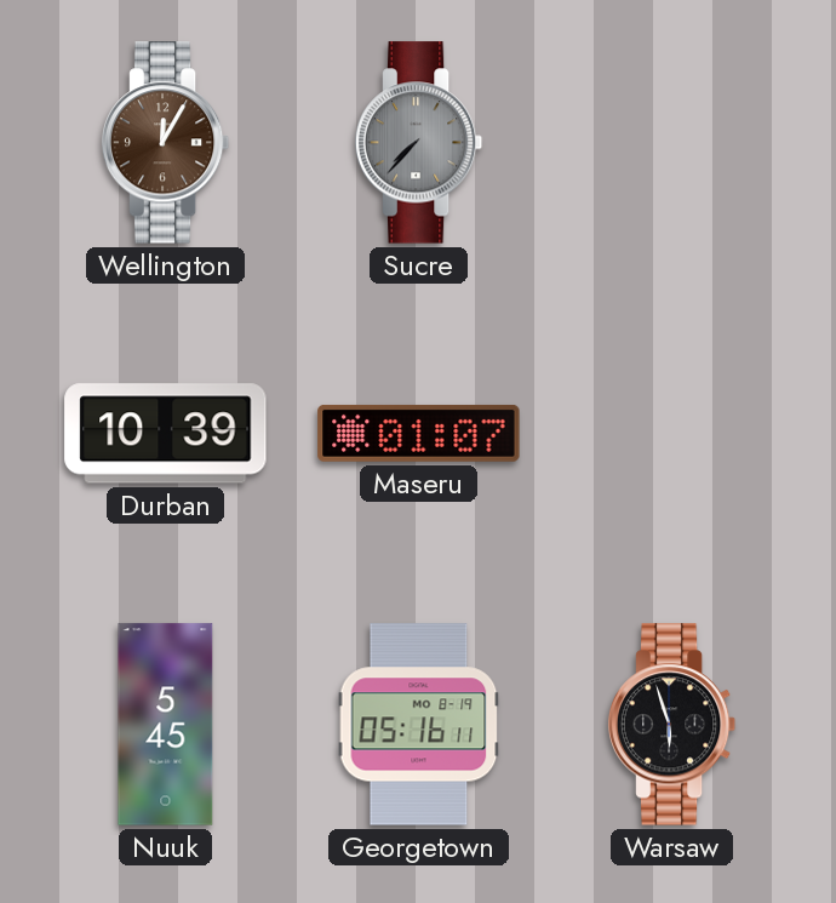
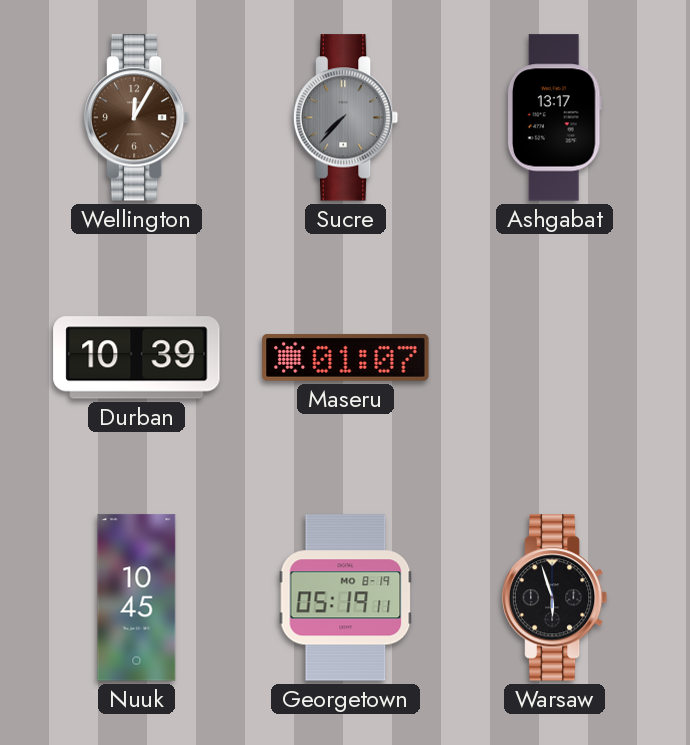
Ashgabat: none -> 13:17
Nuuk: 5:45 -> 10:45
Georgetown: 05:16 -> 05:19
